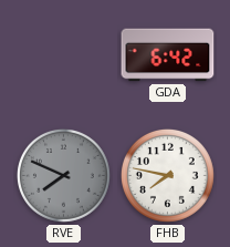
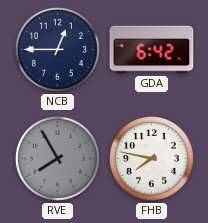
NCB: none -> 12:45
RVE: 7:49 -> 7:55
